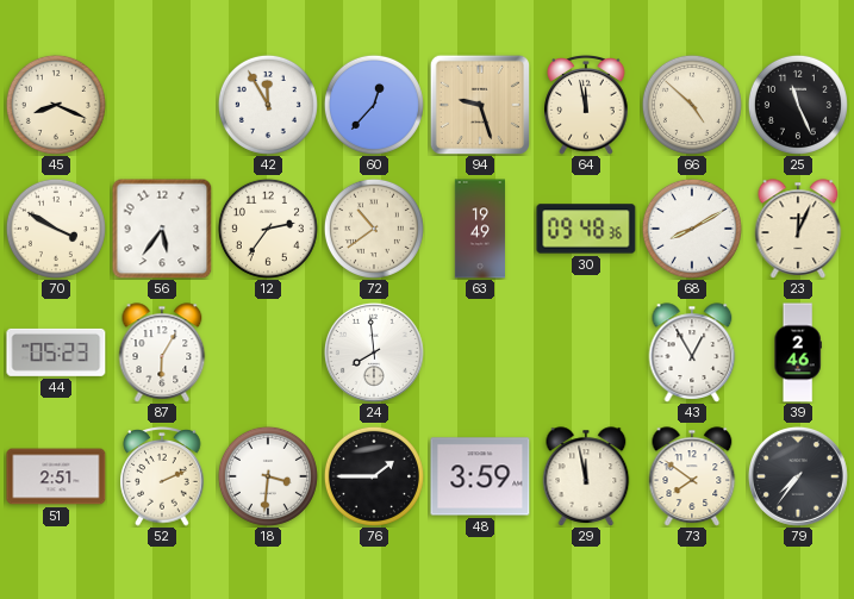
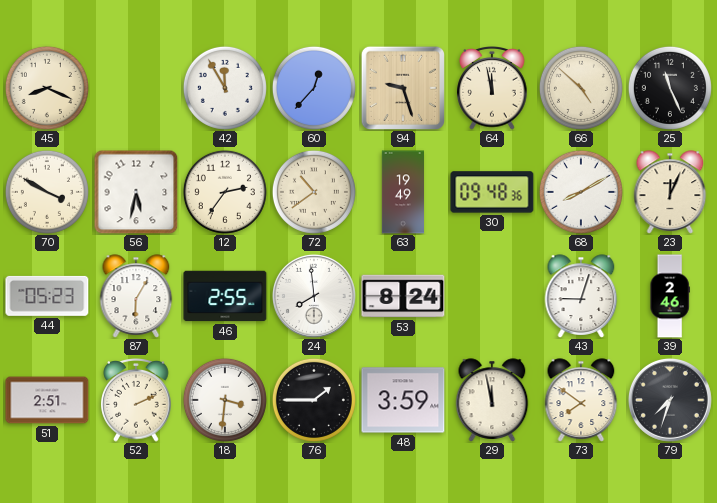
56: 5:36 -> 5:32
46: none -> 2:55
53: none -> 8:24
43: 12:55 -> 9:03
79: 7:36 -> 7:33
